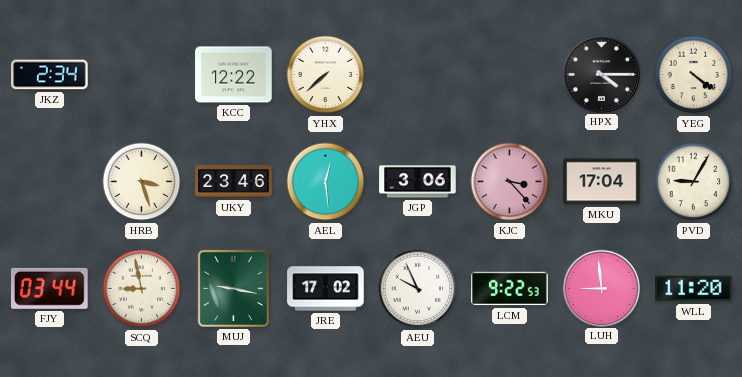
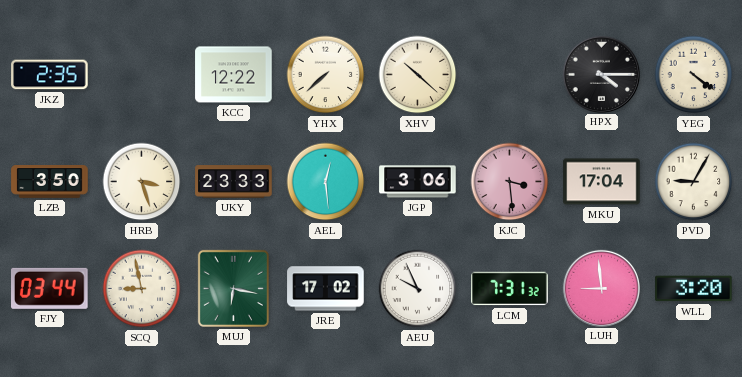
JKZ: 2:34 -> 2:35
XHV: none -> 10:22
LZB: none -> 3:50
UKY: 23:46 -> 23:33
KJC: 3:23 -> 3:29
MUJ: 9:17 -> 6:17
LCM: 9:22 -> 7:31
WLL: 11:20 -> 3:20
